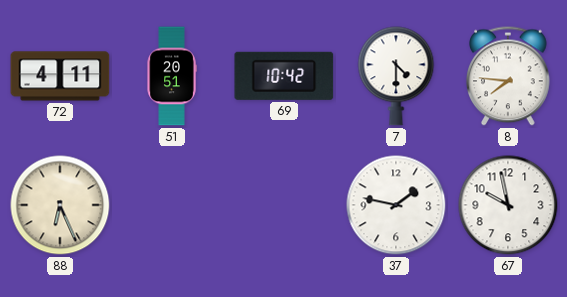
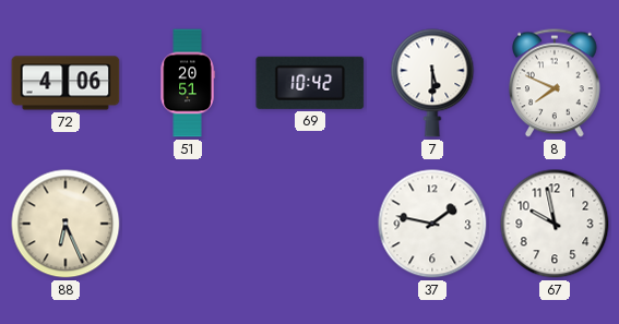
72: 4:11 -> 4:06
7: 4:30 -> 5:30
8: 7:46 -> 7:49
